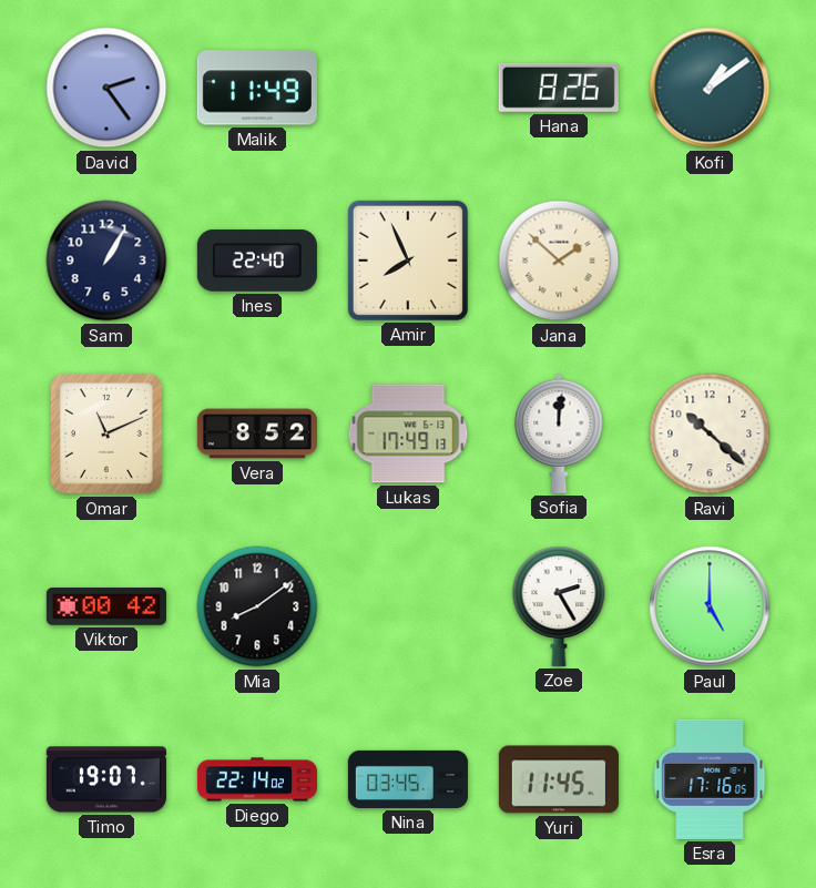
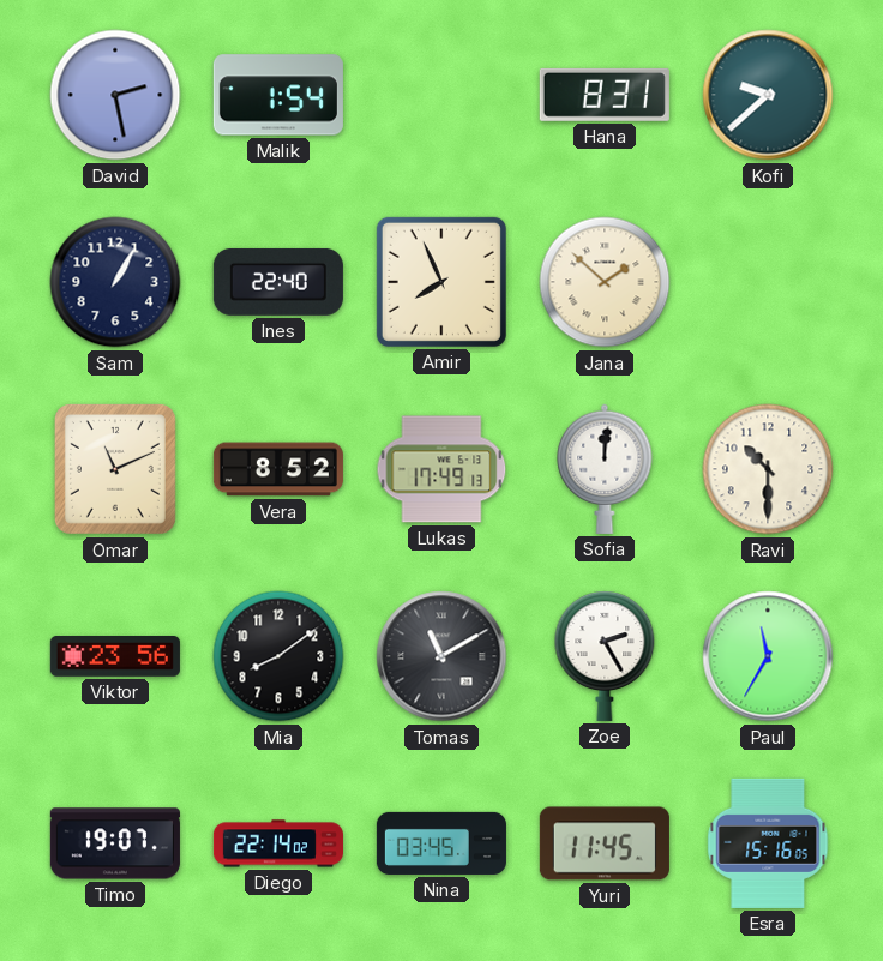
David: 2:24 -> 2:28
Malik: 11:49 -> 1:54
Hana: 8:26 -> 8:31
Kofi: 1:09 -> 9:38
Ravi: 10:22 -> 10:30
Viktor: 00:42 -> 23:56
Tomas: none -> 11:10
Paul: 5:00 -> 11:35
Esra: 17:16 -> 15:16
